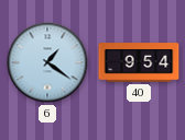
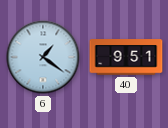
40: 9:54 -> 9:51
